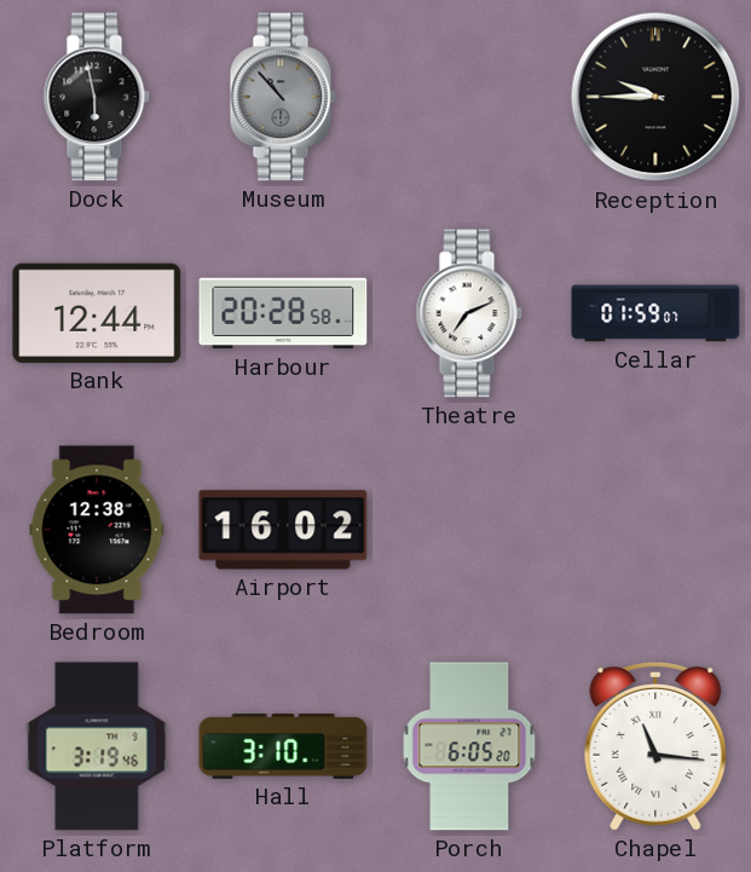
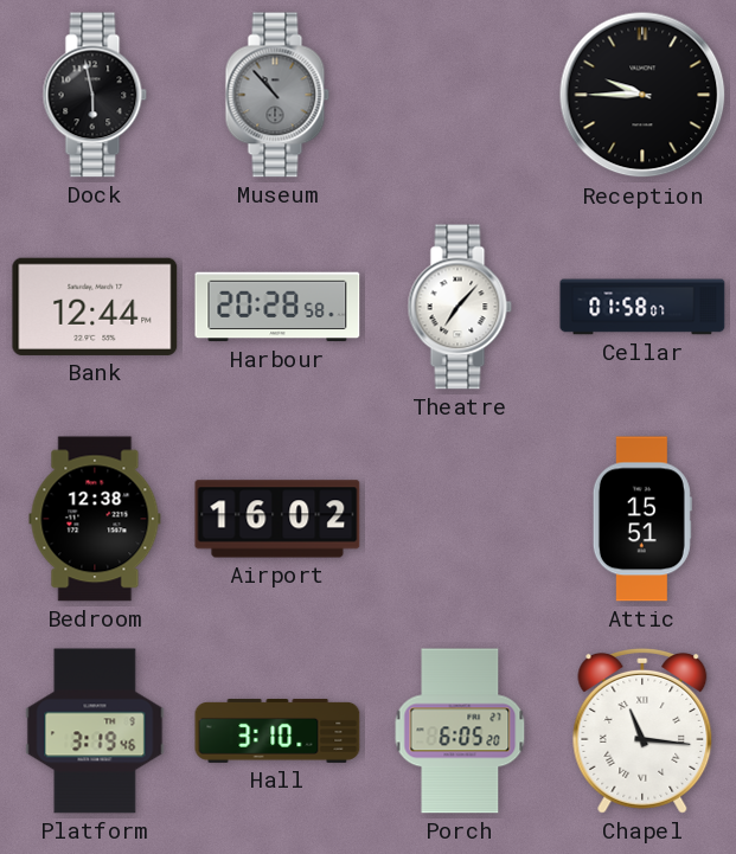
Theatre: 7:11 -> 7:07
Cellar: 01:59 -> 01:58
Attic: none -> 15:51
